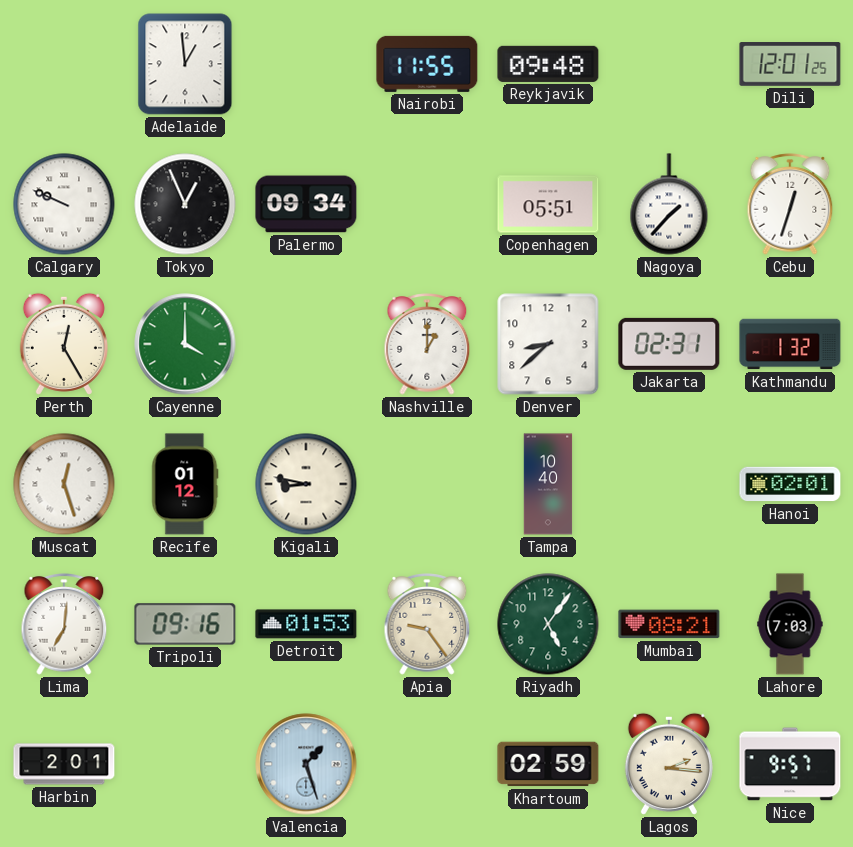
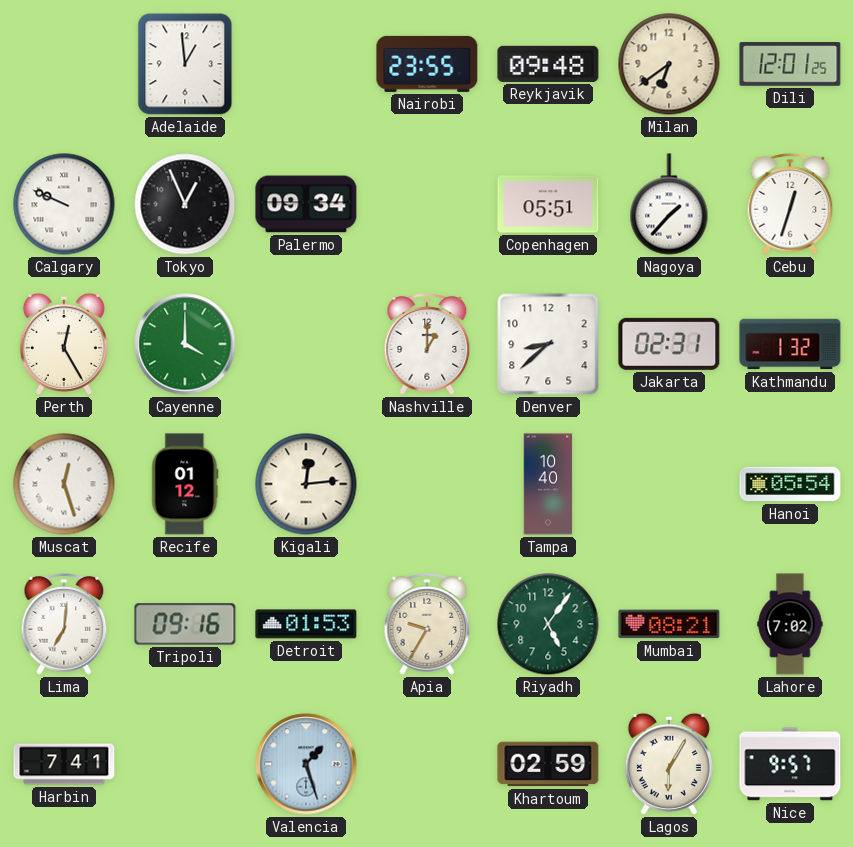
Nairobi: 11:55 -> 23:55
Milan: none -> 6:39
Kigali: 8:47 -> 12:14
Hanoi: 02:01 -> 05:54
Apia: 9:24 -> 9:35
Lahore: 7:03 -> 7:02
Harbin: 2:01 -> 7:41
Lagos: 2:16 -> 6:05
